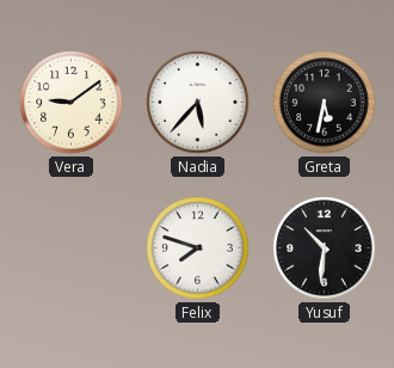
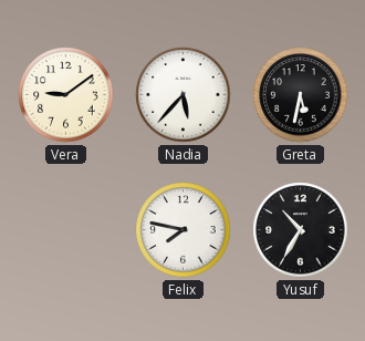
Felix: 7:48 -> 7:47
Yusuf: 10:31 -> 10:35
